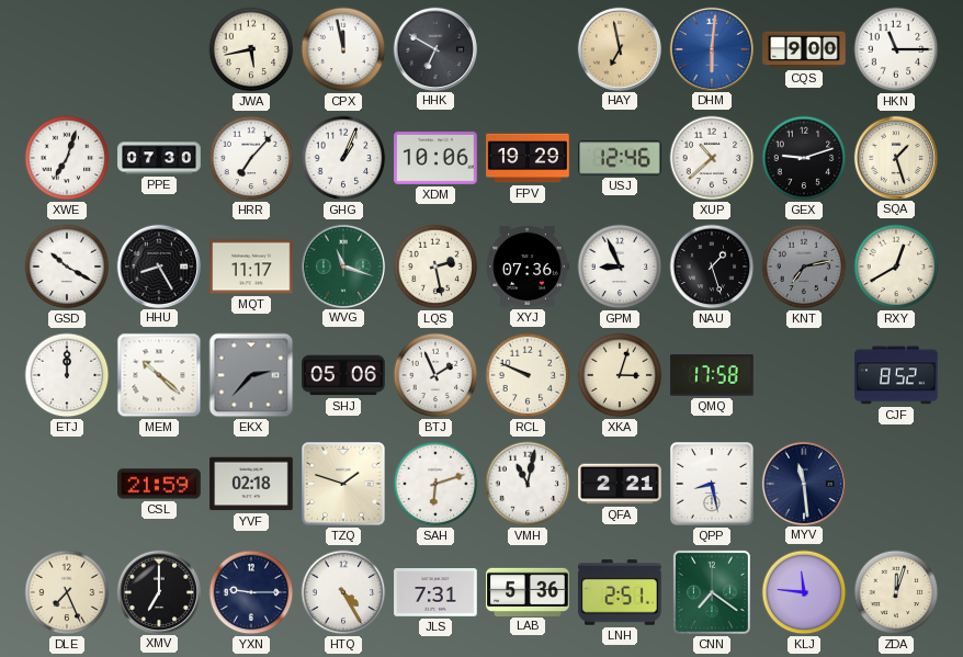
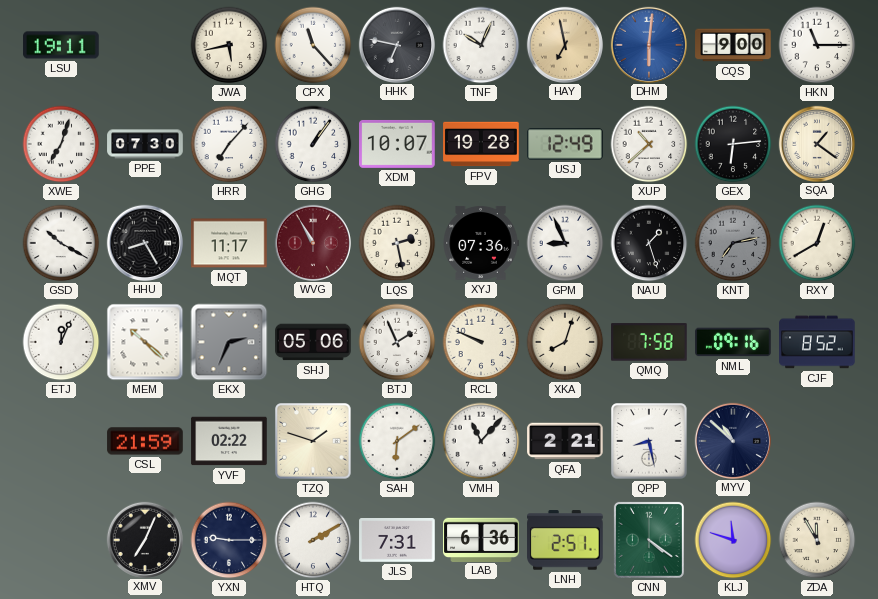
LSU: none -> 19:11
CPX: 11:58 -> 11:23
HHK: 6:50 -> 6:47
TNF: none -> 10:04
GHG: 1:04 -> 1:06
XDM: 10:06 -> 10:07
FPV: 19:29 -> 19:28
USJ: 12:46 -> 12:49
GEX: 9:12 -> 6:14
SQA: 1:27 -> 1:21
WVG: 11:18 -> 10:55
WVG dial: green -> burgundy
ETJ: 12:00 -> 12:04
EKX: 2:37 -> 2:34
XKA: 3:03 -> 8:03
QMQ: 17:58 -> 7:58
NML: none -> 09:16
YVF: 02:18 -> 02:22
SAH: 6:12 -> 6:09
VMH: 11:02 -> 11:07
MYV: 11:29 -> 10:52
DLE: 7:26 -> none
XMV: 7:00 -> 7:04
HTQ: 4:25 -> 2:10
LAB: 5:36 -> 6:36
CNN: 7:21 -> 4:21
KLJ: 11:46 -> 11:48
ZDA: 12:03 -> 11:55
